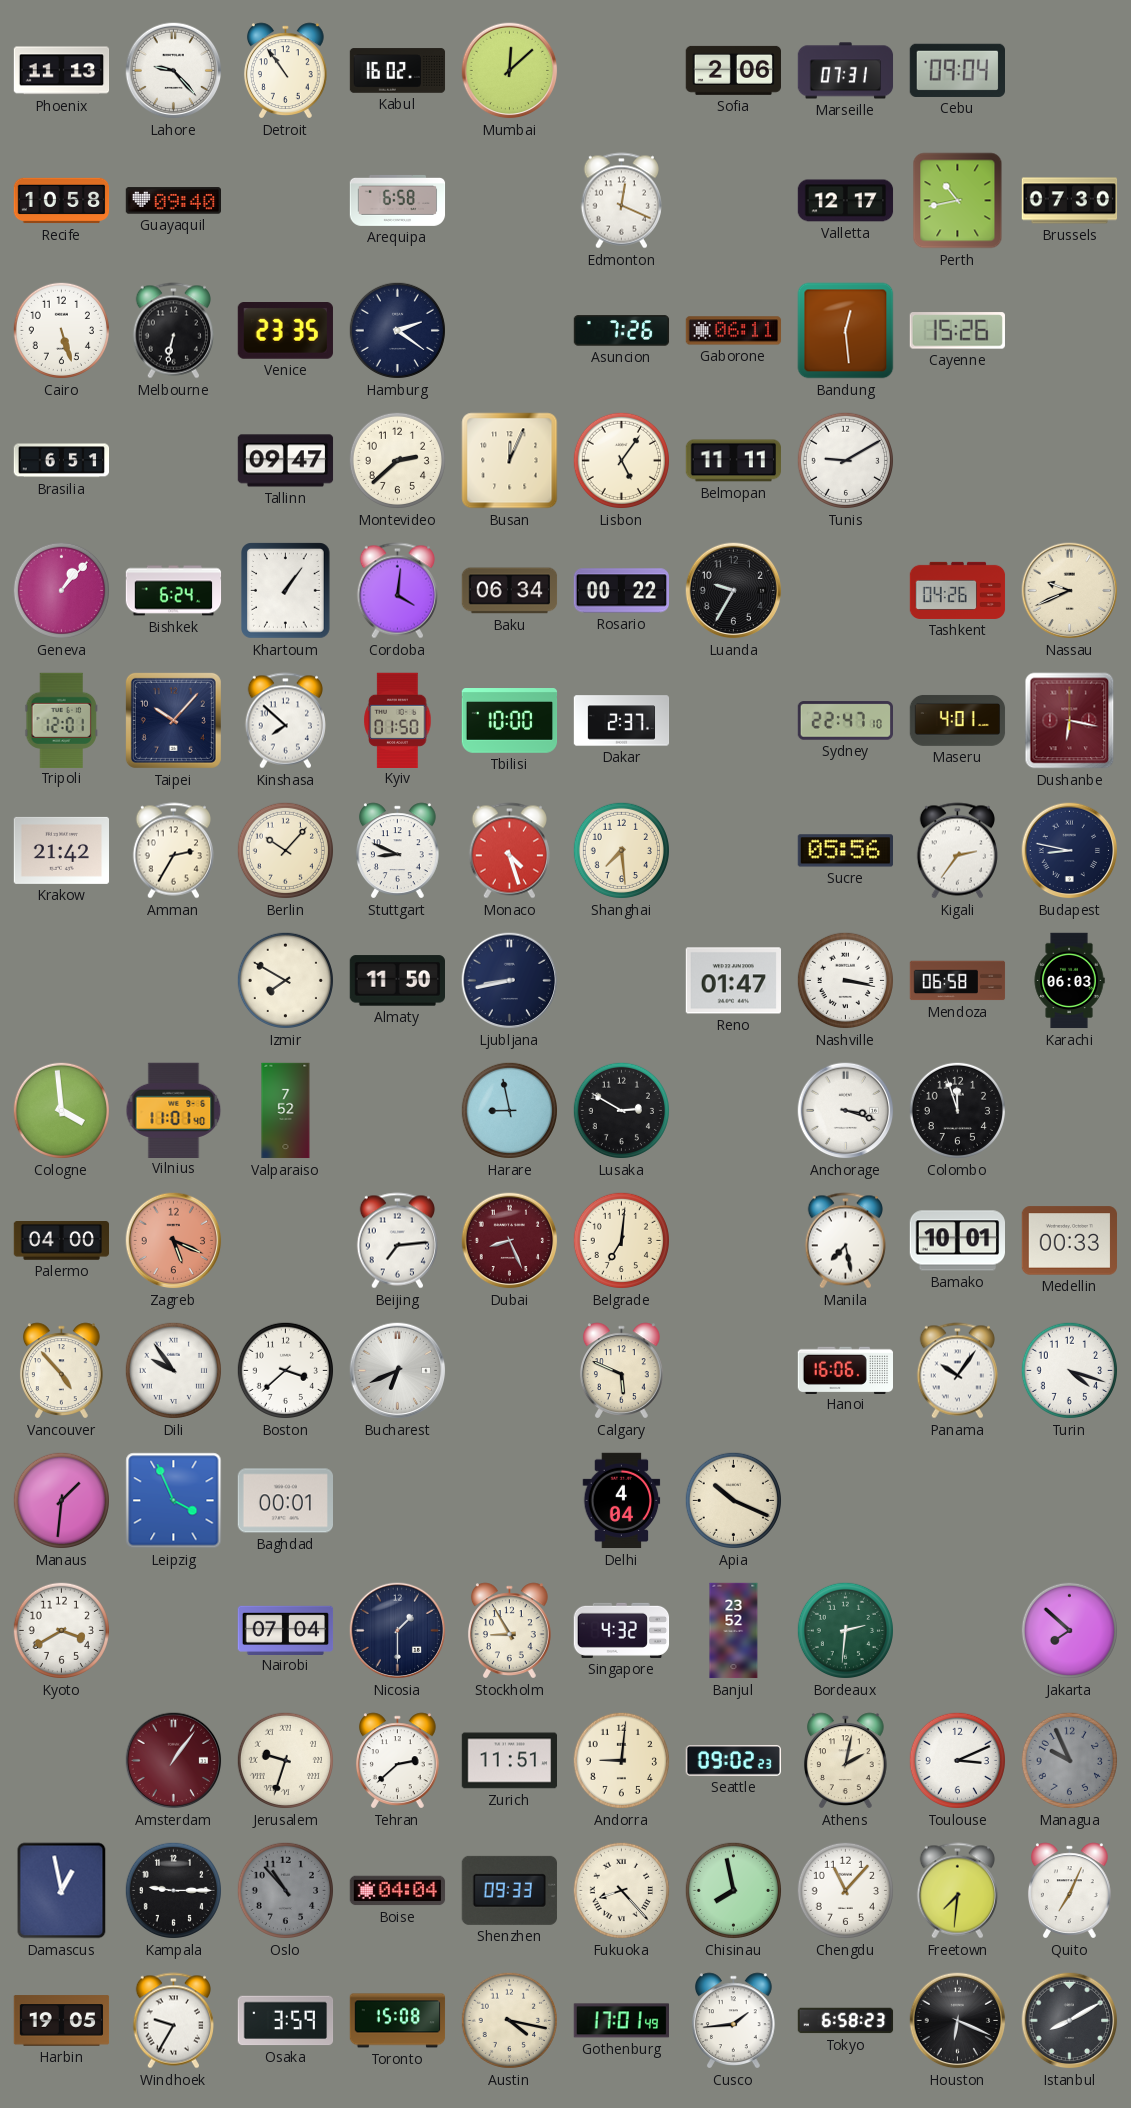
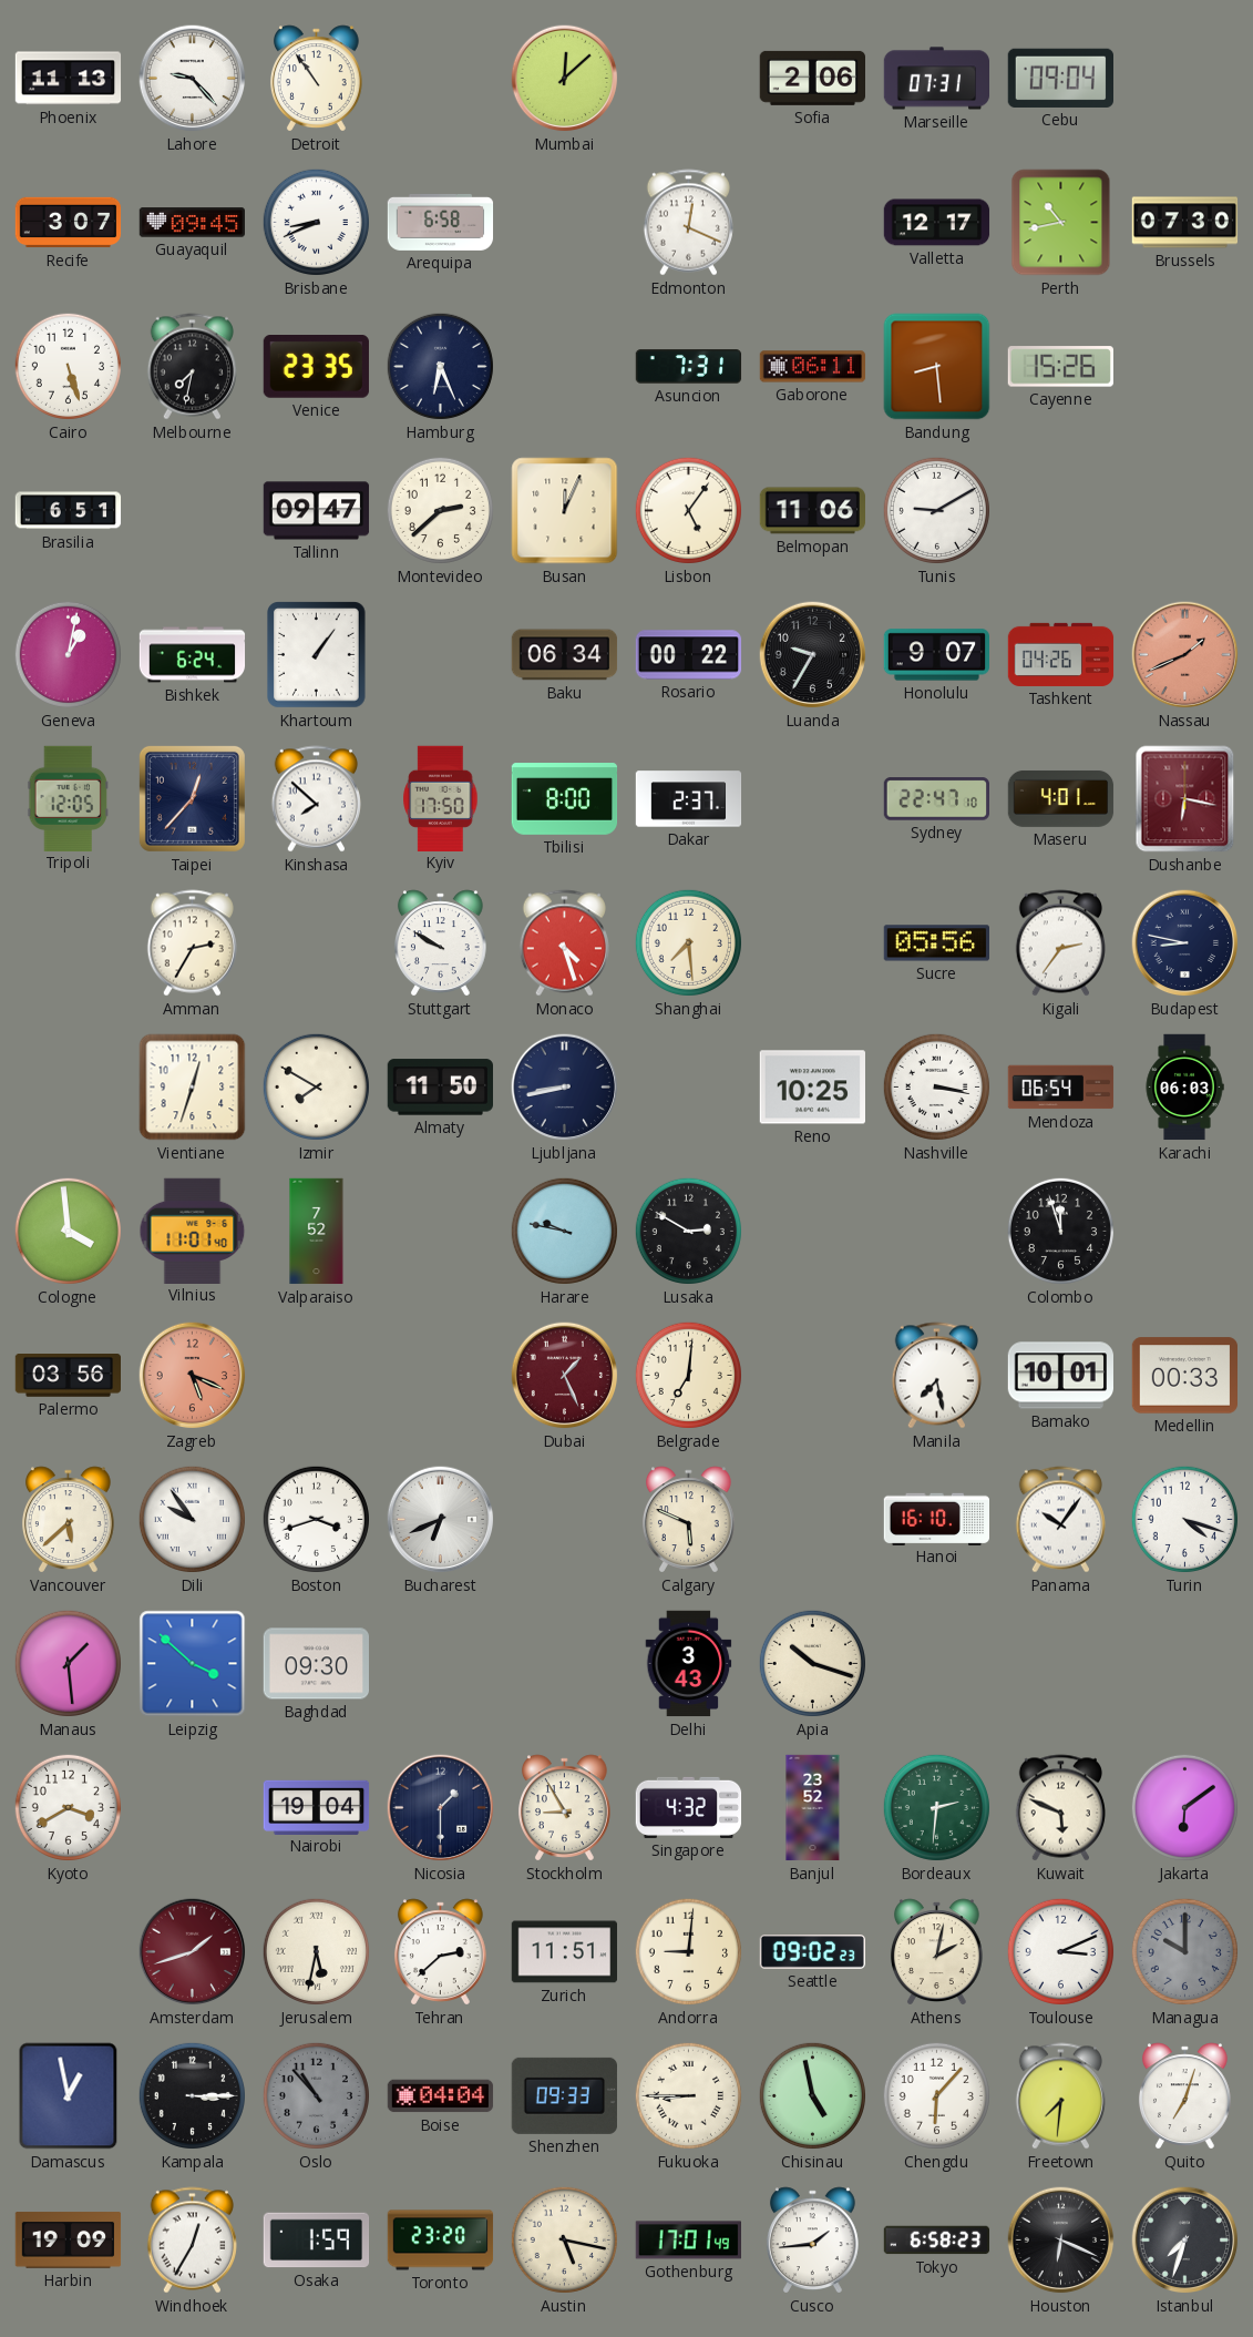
Kabul: 16:02 -> none
Recife: 10:58 -> 3:07
Guayaquil: 09:40 -> 09:45
Brisbane: none -> 8:41
Melbourne: 6:32 -> 7:32
Hamburg: 2:21 -> 6:26
Asuncion: 7:26 -> 7:31
Bandung: 12:29 -> 8:29
Belmopan: 11:11 -> 11:06
Geneva: 1:07 -> 1:02
Cordoba: 4:01 -> none
Honolulu: none -> 9:07
Nassau: 9:41 -> 1:41
Nassau dial: cream -> salmon
Tripoli: 12:01 -> 12:05
Taipei: 10:07 -> 12:37
Kyiv: 01:50 -> 17:50
Tbilisi: 10:00 -> 8:00
Krakow: 21:42 -> none
Berlin: 10:07 -> none
Stuttgart: 8:49 -> 9:50
Vientiane: none -> 12:33
Reno: 01:47 -> 10:25
Mendoza: 06:58 -> 06:54
Harare: 8:58 -> 9:47
Anchorage: 3:18 -> none
Palermo: 04:00 -> 03:56
Beijing: 7:14 -> none
Dubai: 8:26 -> 1:26
Vancouver: 4:53 -> 5:38
Boston: 3:38 -> 3:42
Hanoi: 16:06 -> 16:10
Manaus: 1:31 -> 1:29
Leipzig: 3:56 -> 3:52
Baghdad: 00:01 -> 09:30
Delhi: 4:04 -> 3:43
Apia: 10:19 -> 10:18
Nairobi: 07:04 -> 19:04
Kuwait: none -> 5:49
Jakarta: 7:52 -> 6:09
Amsterdam: 1:06 -> 1:42
Jerusalem: 9:33 -> 5:32
Managua: 9:56 -> 10:00
Kampala: 9:15 -> 3:15
Fukuoka: 8:23 -> 8:45
Chisinau: 7:58 -> 4:58
Chengdu: 11:07 -> 6:07
Quito: 7:04 -> 7:03
Harbin: 19:05 -> 19:09
Windhoek: 9:35 -> 12:35
Osaka: 3:59 -> 1:59
Toronto: 15:08 -> 23:20
Austin: 4:17 -> 5:17
Istanbul: 8:10 -> 7:33
